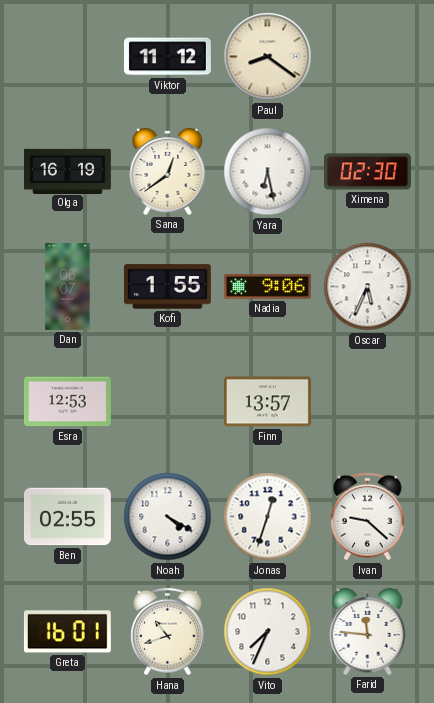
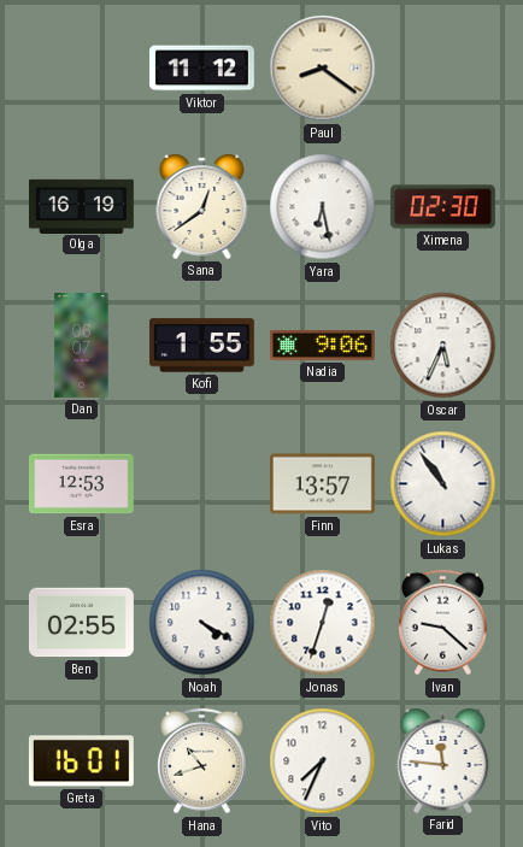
Lukas: none -> 10:54
